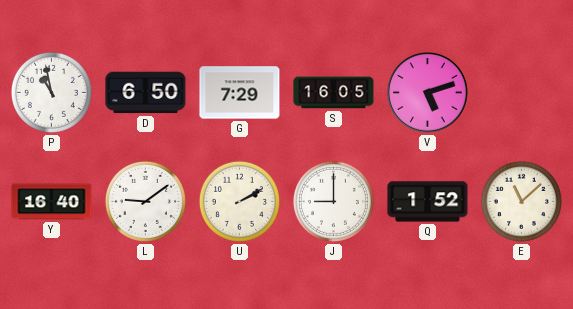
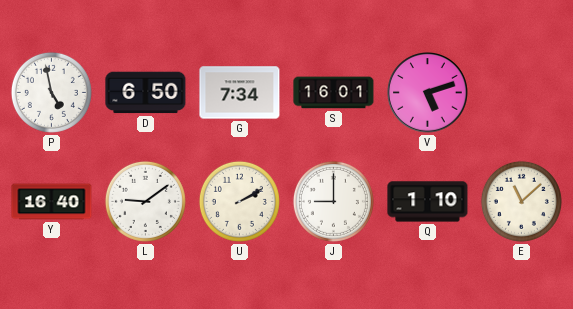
P: 10:58 -> 4:58
G: 7:29 -> 7:34
S: 16:05 -> 16:01
Q: 1:52 -> 1:10
